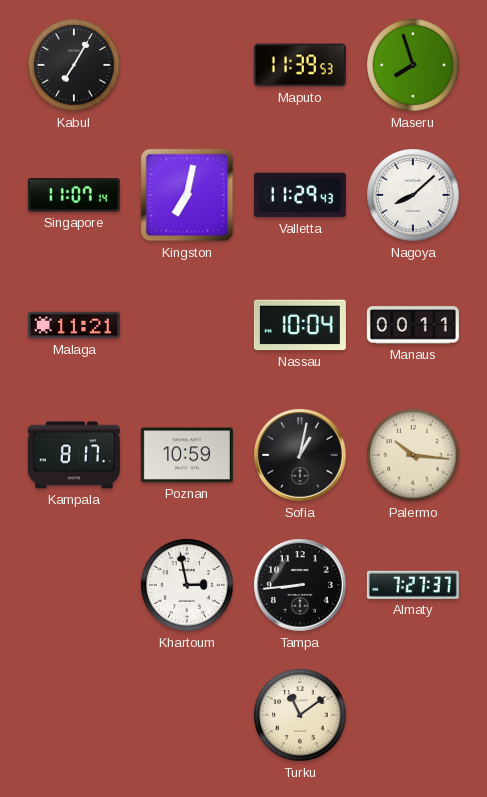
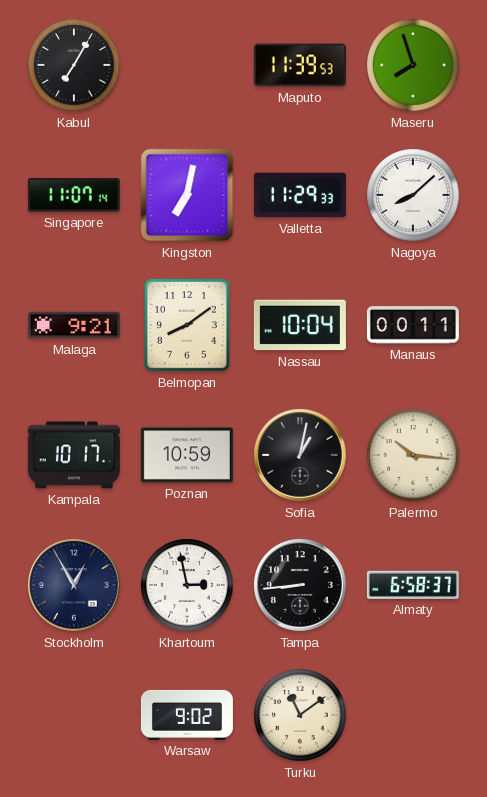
Valletta: 11:29:43 -> 11:29:33
Malaga: 11:21 -> 9:21
Belmopan: none -> 8:09
Kampala: 8:17 -> 10:17
Stockholm: none -> 12:55
Almaty: 7:27 -> 6:58
Warsaw: none -> 9:02
